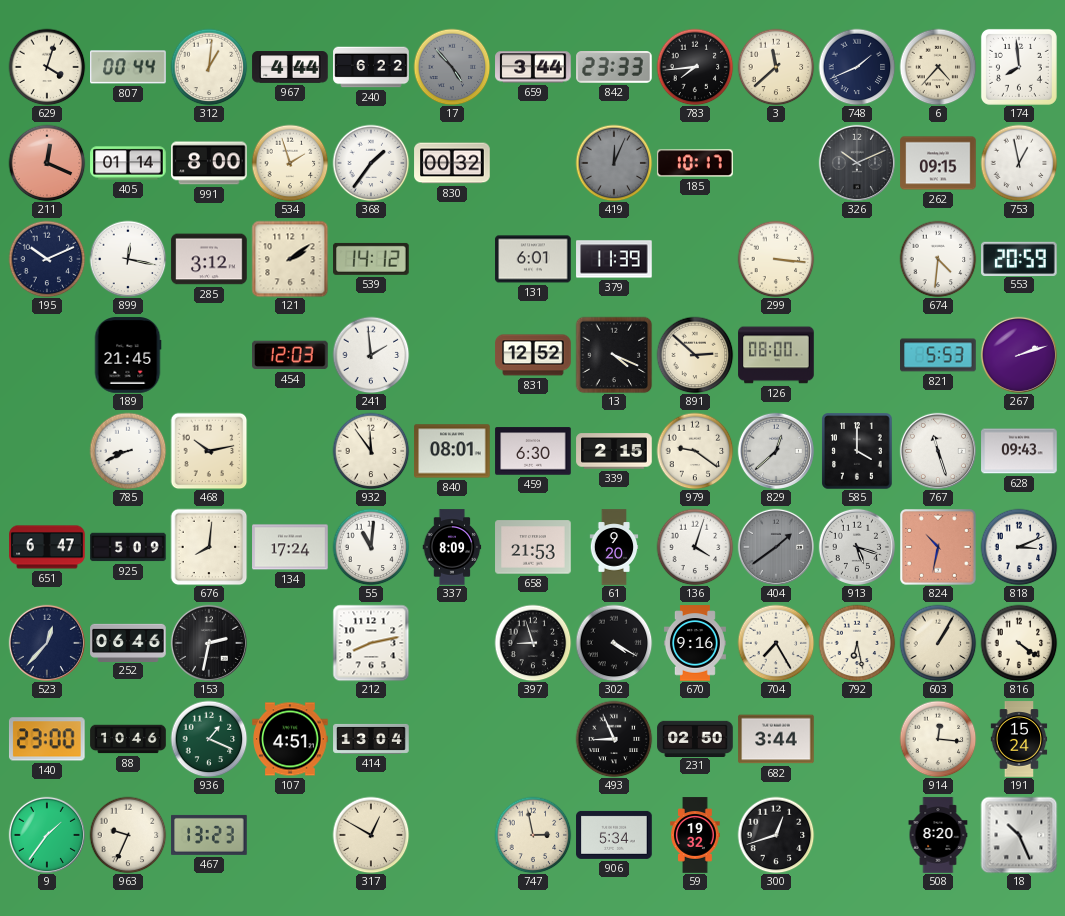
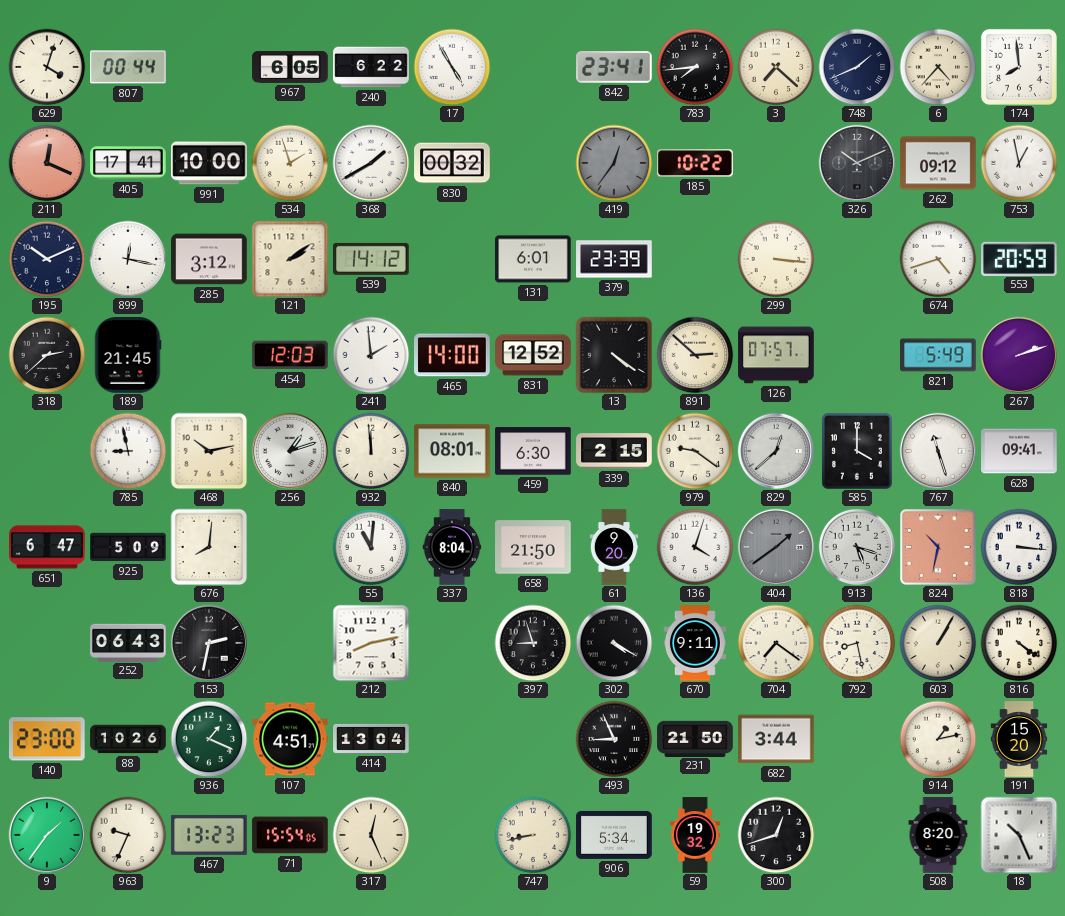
312: 1:01 -> none
967: 4:44 -> 6:05
17: 4:53 -> 4:55
17 dial: grey -> white
659: 3:44 -> none
842: 23:33 -> 23:41
3: 11:38 -> 7:22
405: 01:14 -> 17:41
991: 8:00 -> 10:00
368: 1:36 -> 1:40
419: 12:04 -> 12:36
185: 10:17 -> 10:22
262: 09:15 -> 09:12
379: 11:39 -> 23:39
674: 4:31 -> 4:42
318: none -> 2:38
465: none -> 14:00
13: 4:19 -> 4:21
126: 08:00 -> 07:57
821: 5:53 -> 5:49
785: 8:41 -> 8:58
256: none -> 1:12
932: 11:54 -> 11:59
628: 09:43 -> 09:41
134: 17:24 -> none
337: 8:09 -> 8:04
658: 21:53 -> 21:50
818: 3:11 -> 3:16
523: 12:37 -> none
252: 06:46 -> 06:43
670: 9:16 -> 9:11
704: 7:25 -> 7:21
792: 6:28 -> 8:28
88: 10:46 -> 10:26
231: 02:50 -> 21:50
914: 12:16 -> 1:13
191: 15:24 -> 15:20
71: none -> 15:54
317: 12:50 -> 12:26
747: 2:58 -> 8:43
